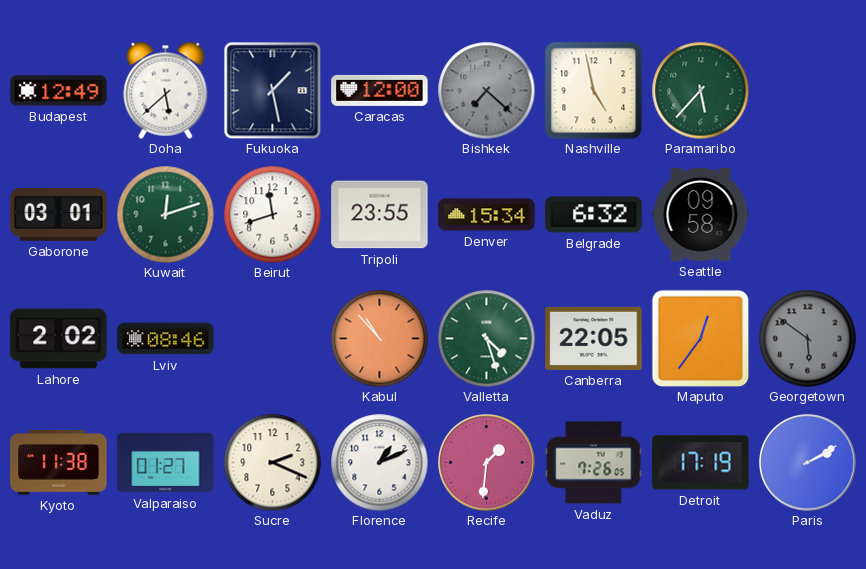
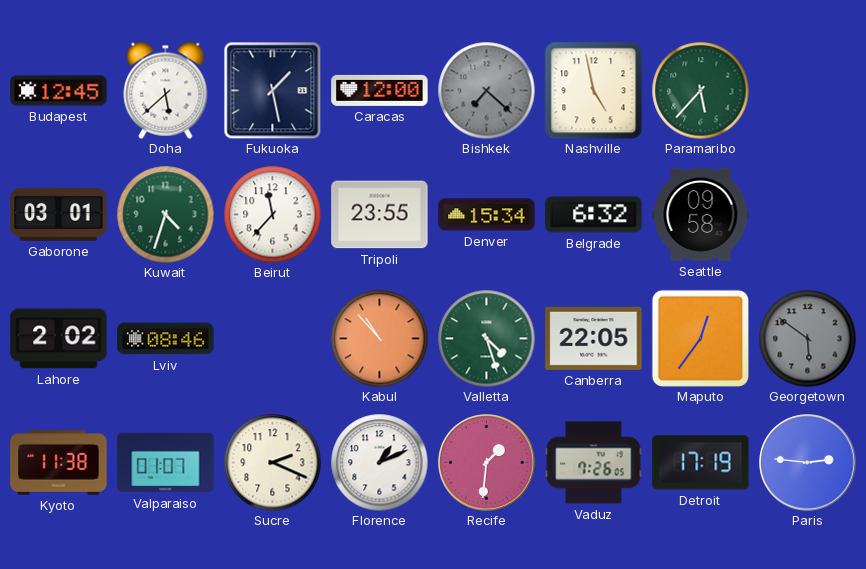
Budapest: 12:49 -> 12:45
Kuwait: 12:12 -> 4:33
Beirut: 11:42 -> 11:37
Valparaiso: 01:27 -> 01:07
Paris: 2:10 -> 2:46
